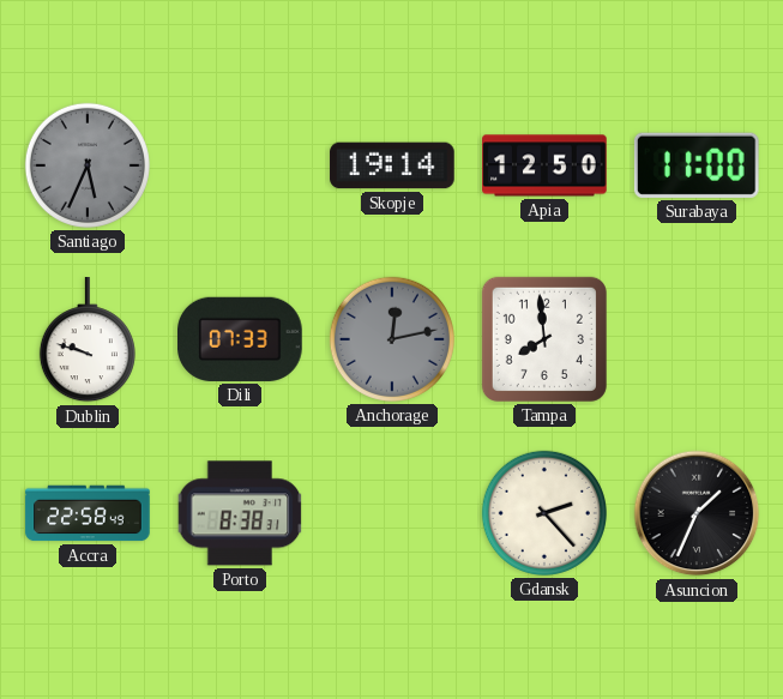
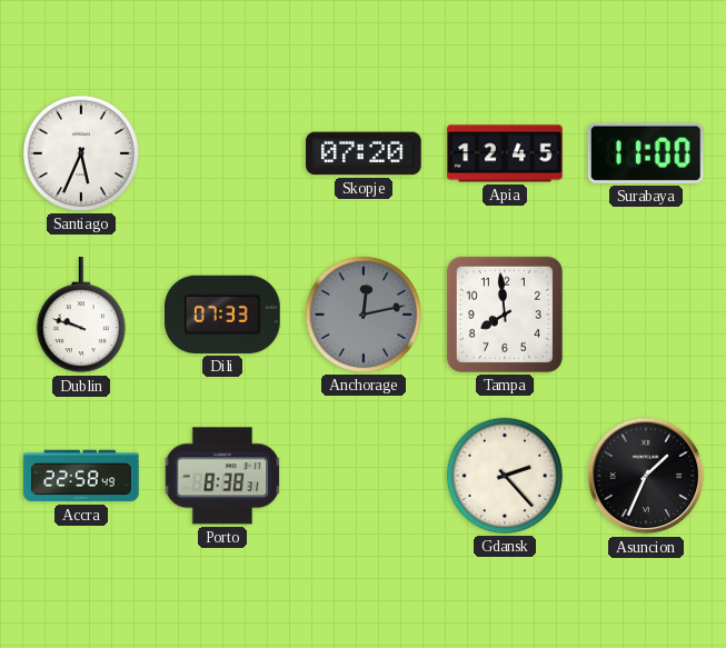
Santiago dial: grey -> white
Skopje: 19:14 -> 07:20
Apia: 12:50 -> 12:45
